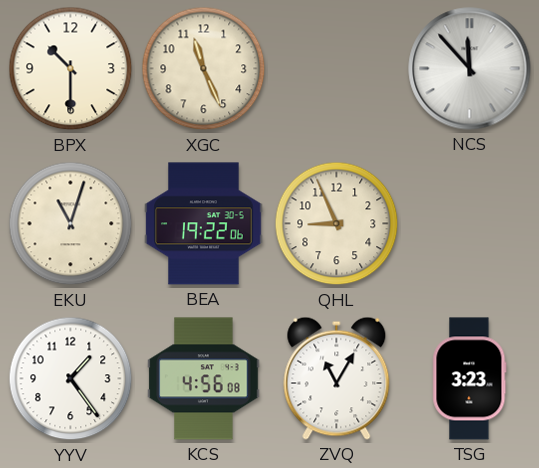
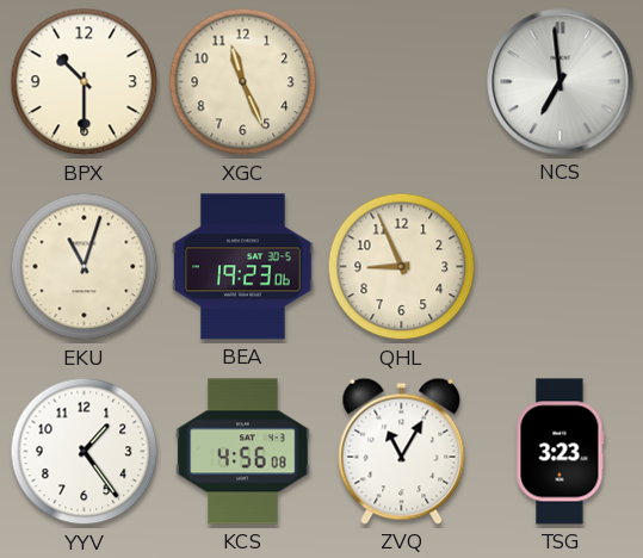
NCS: 11:53 -> 6:59
BEA: 19:22 -> 19:23
